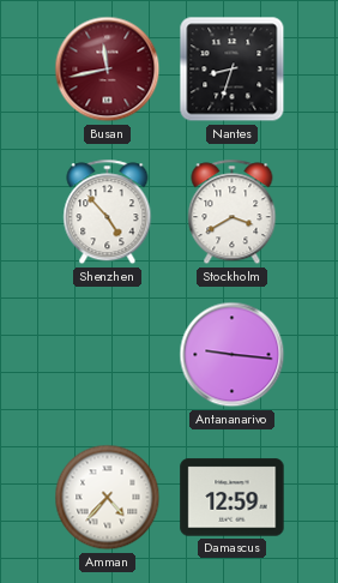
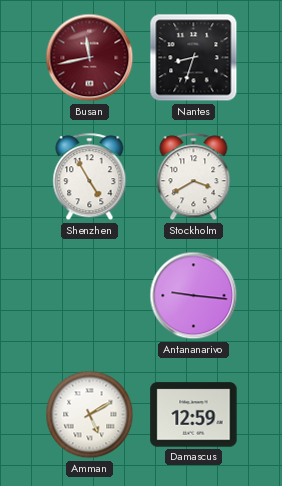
Shenzhen: 4:53 -> 4:55
Amman: 4:37 -> 5:10
